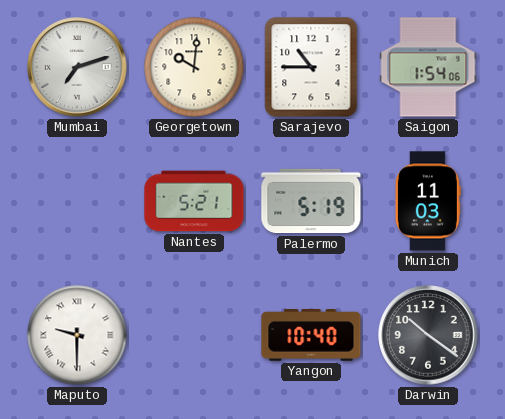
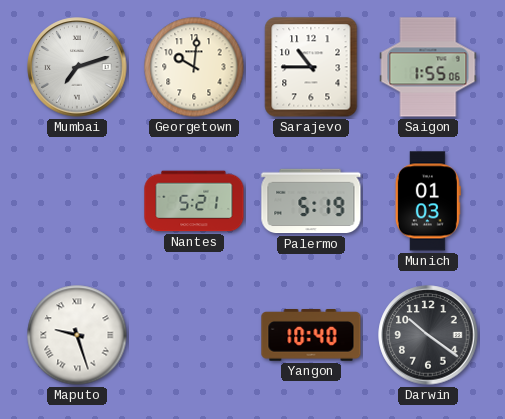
Saigon: 1:54 -> 1:55
Munich: 11:03 -> 01:03
Maputo: 9:30 -> 9:27
